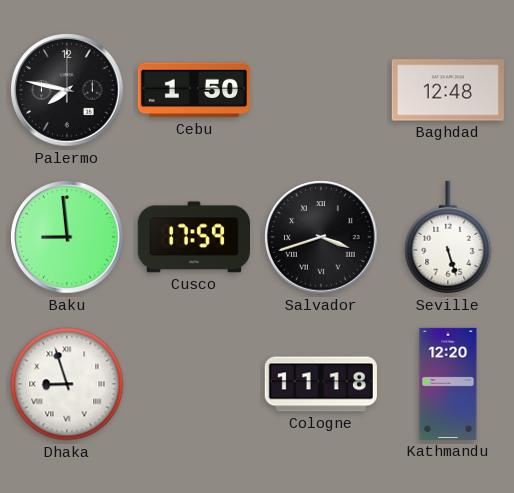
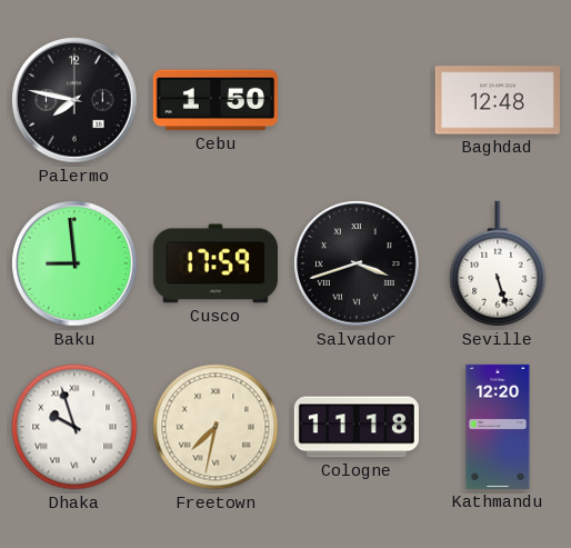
Dhaka: 8:57 -> 9:57
Freetown: none -> 7:32
